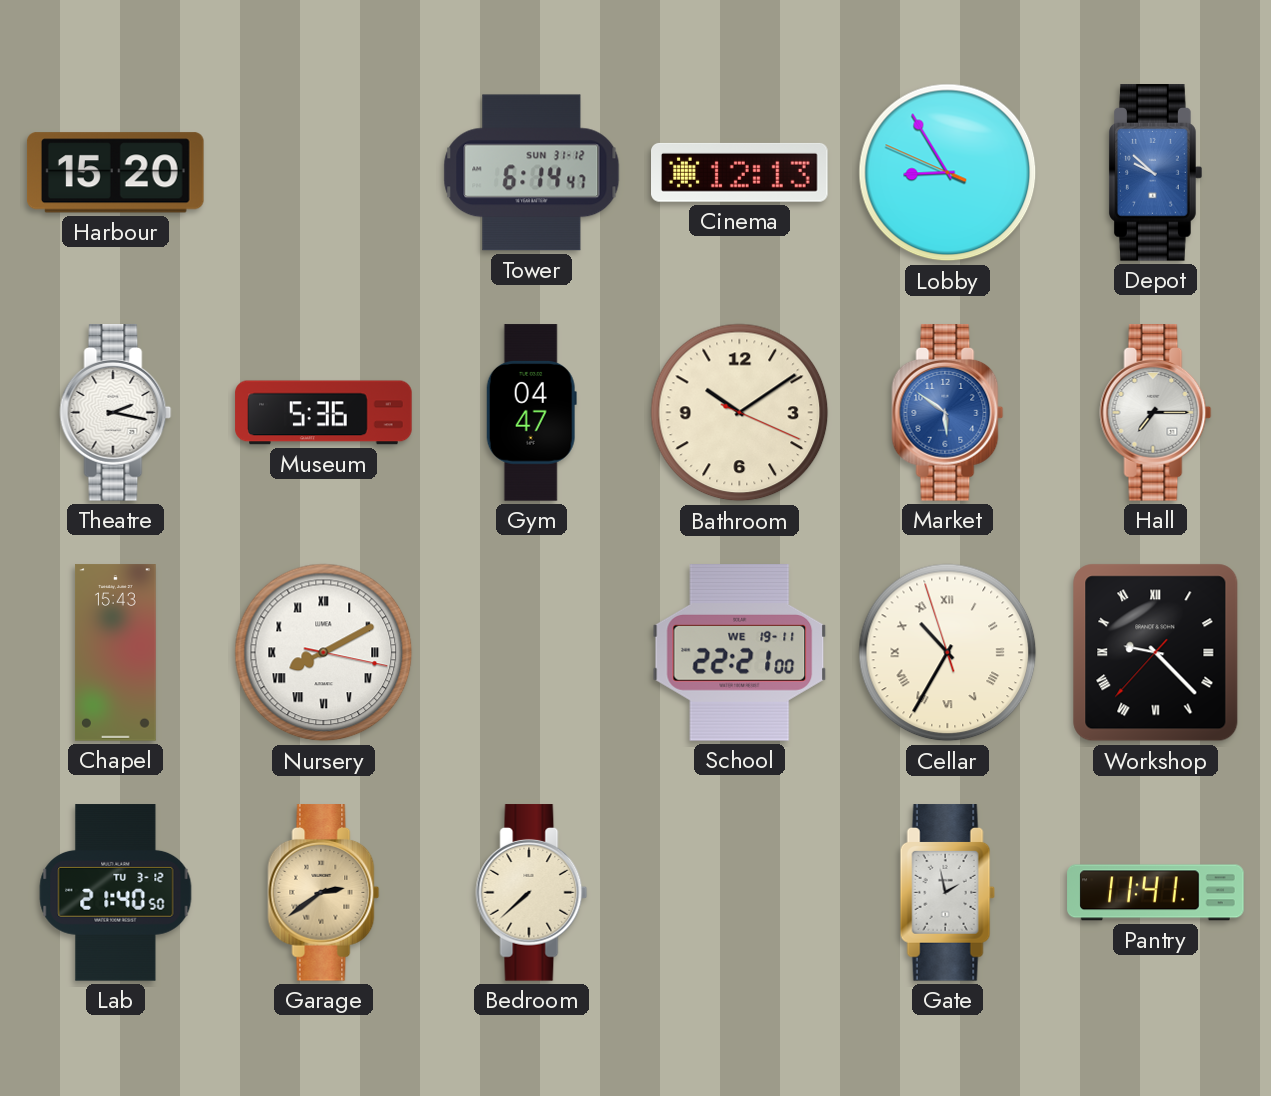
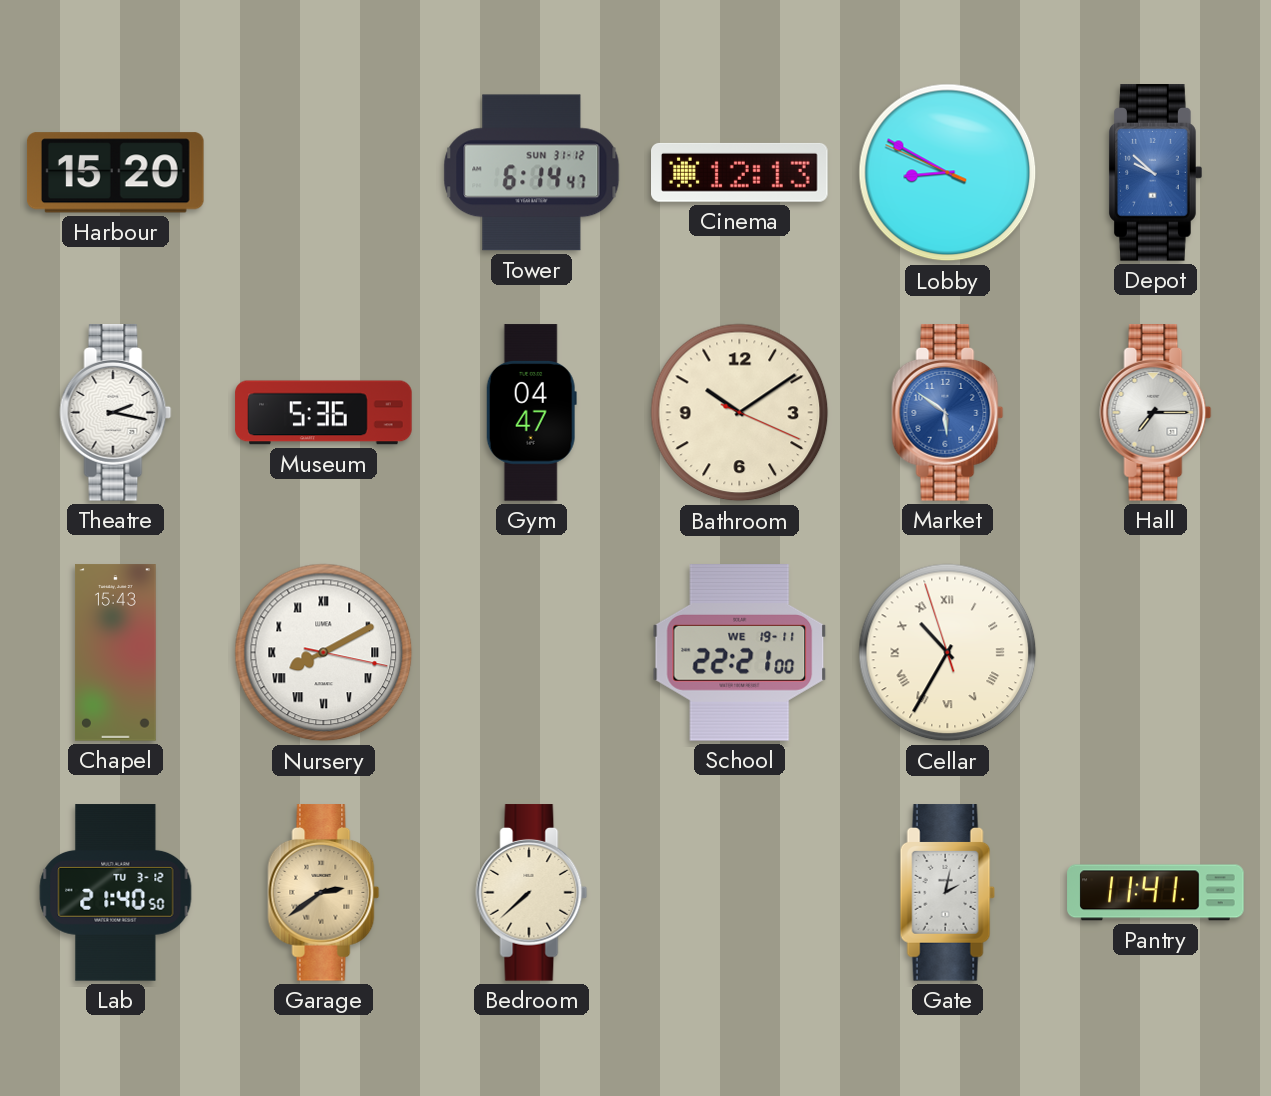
Lobby: 8:54 -> 8:49
Workshop: 9:22 -> none
Gate: 1:58 -> 2:02
